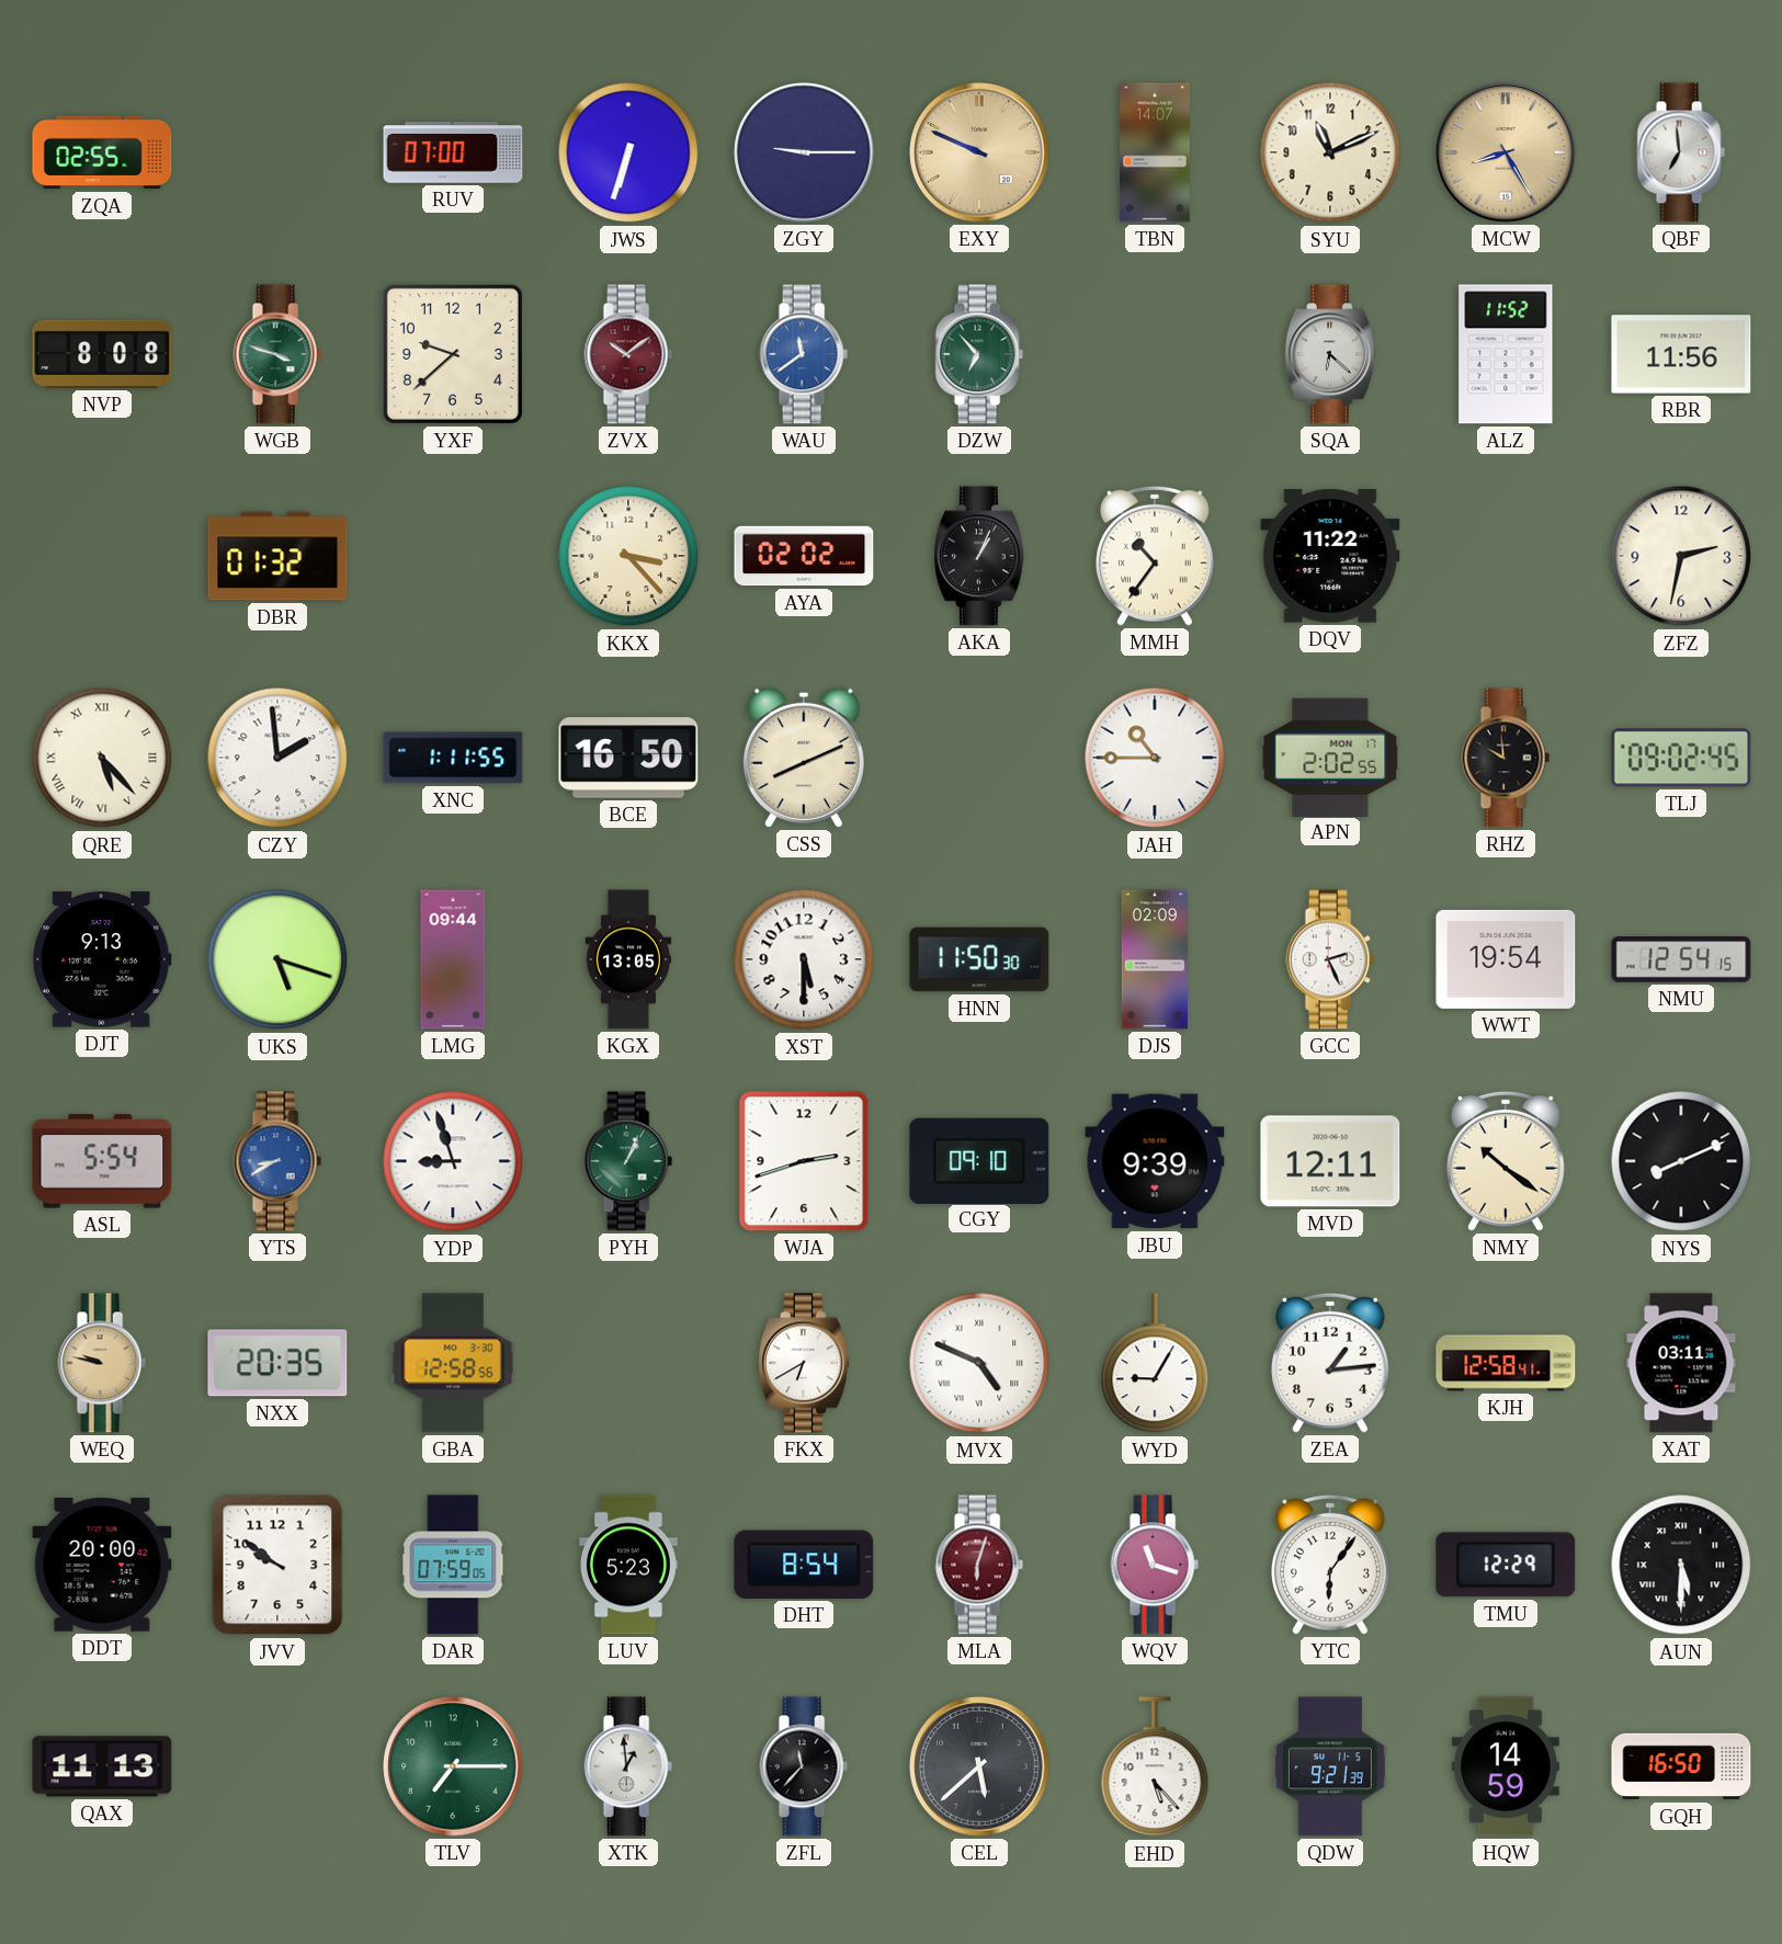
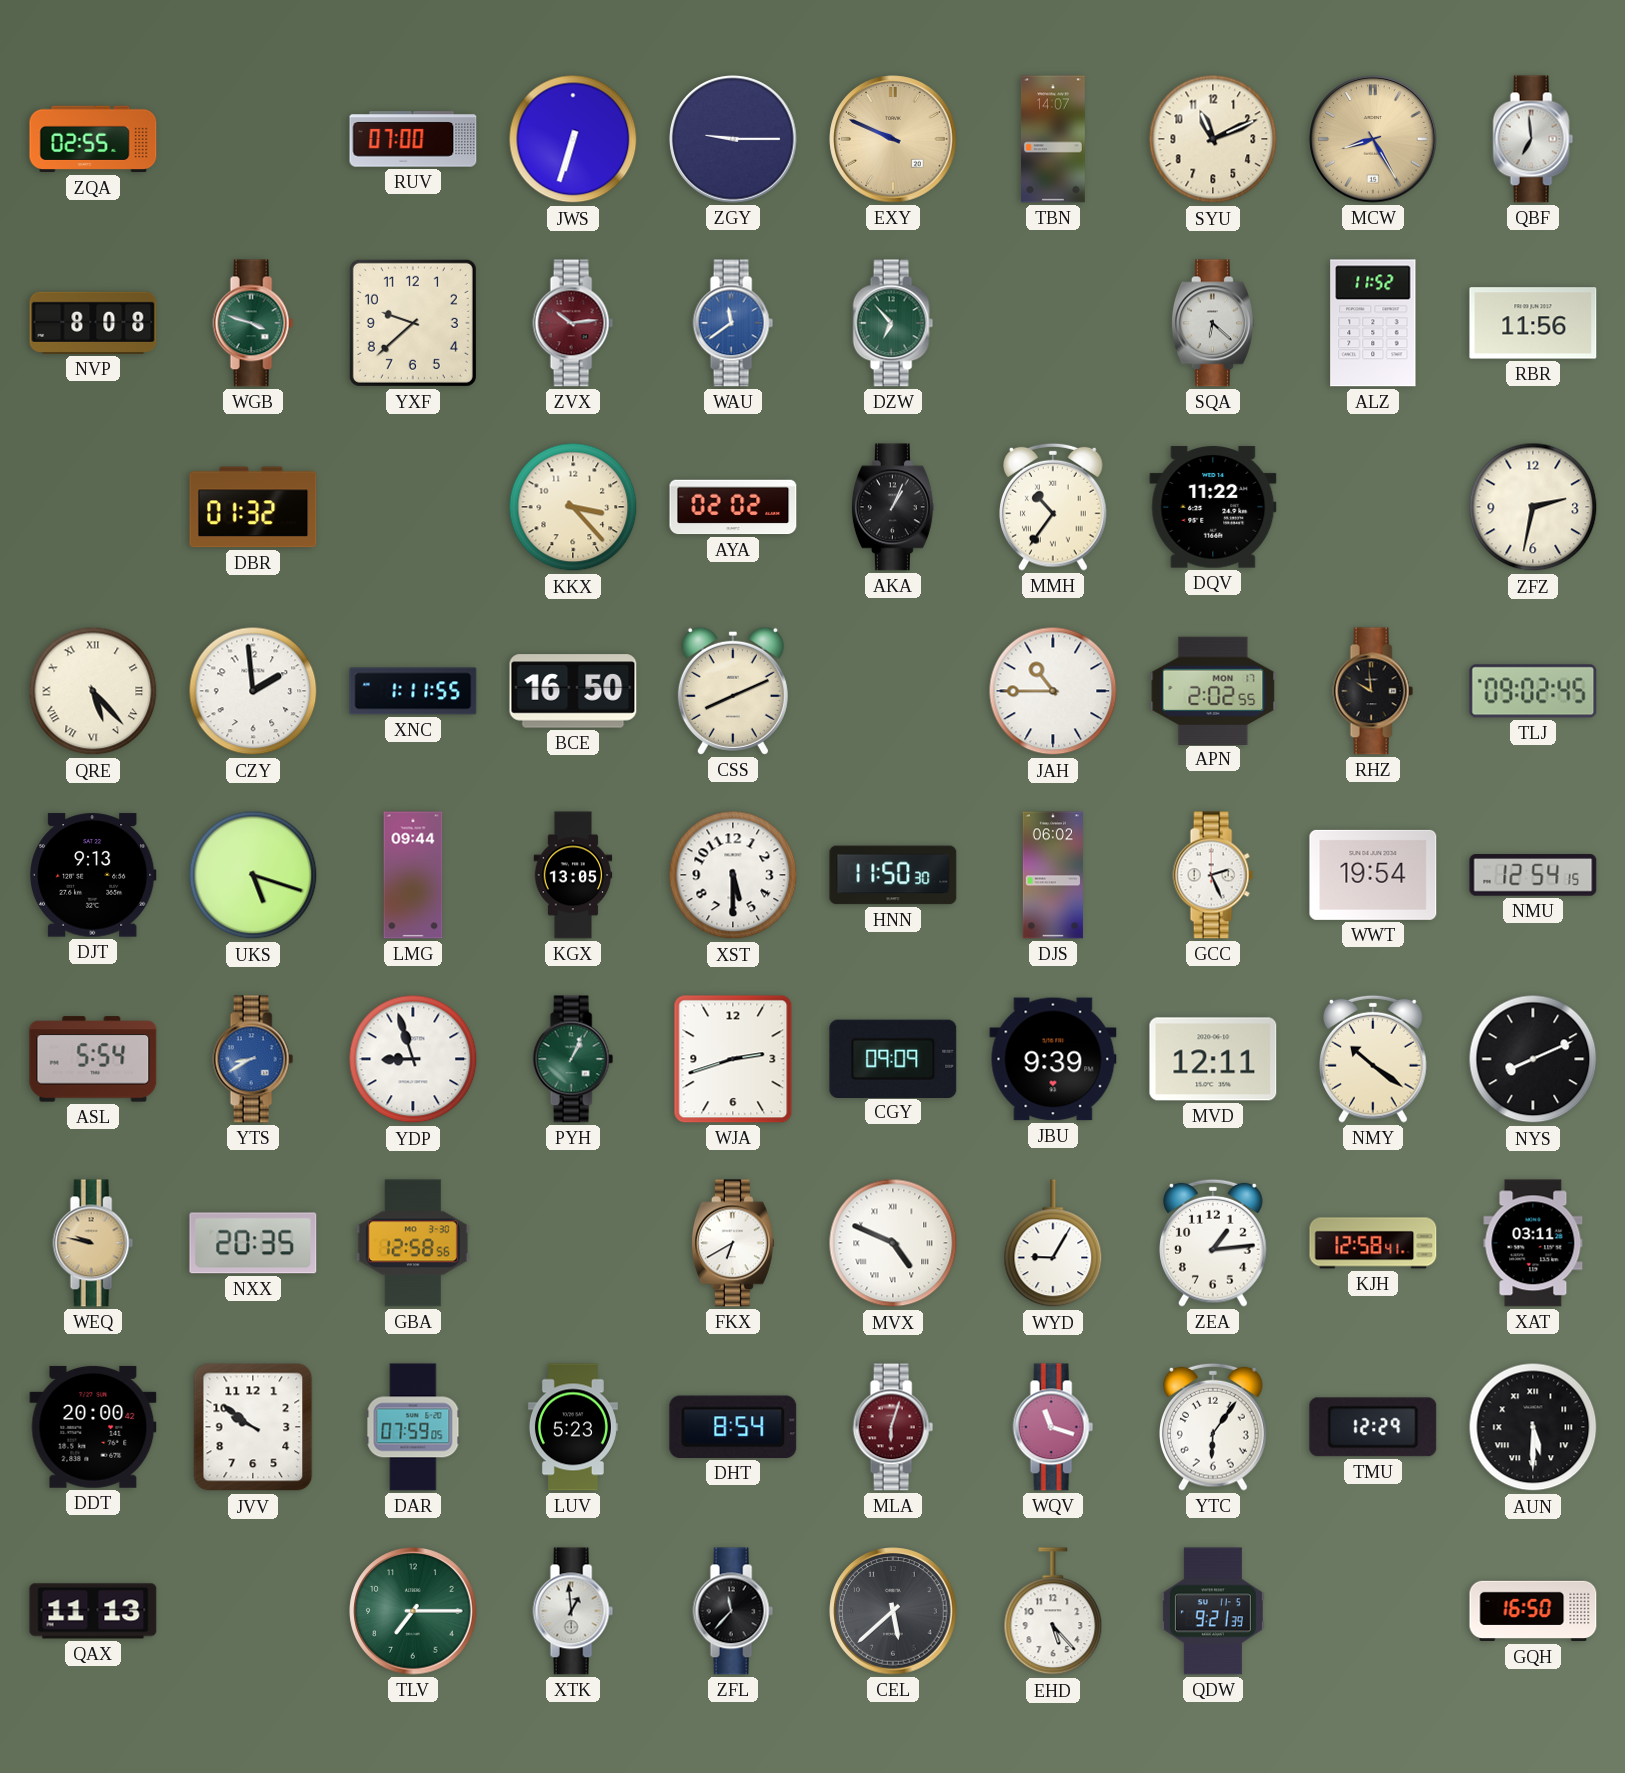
ZVX: 10:09 -> 10:14
DJS: 02:09 -> 06:02
CGY: 09:10 -> 09:09
HQW: 14:59 -> none
